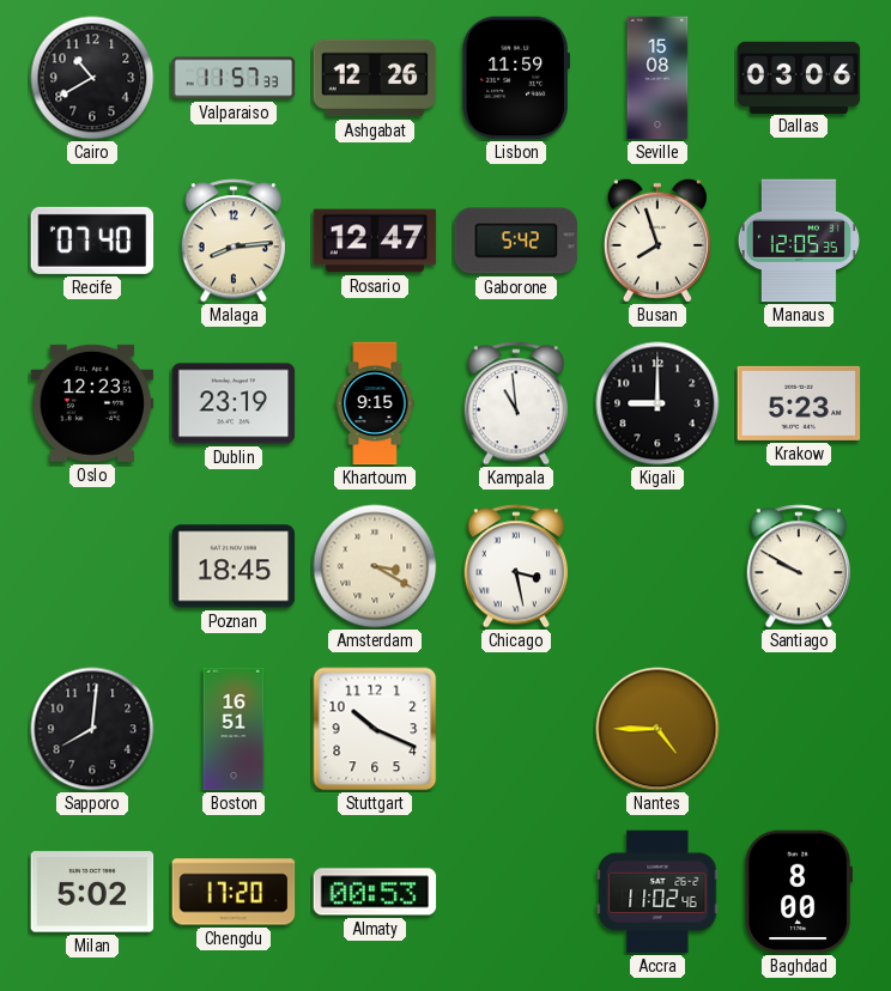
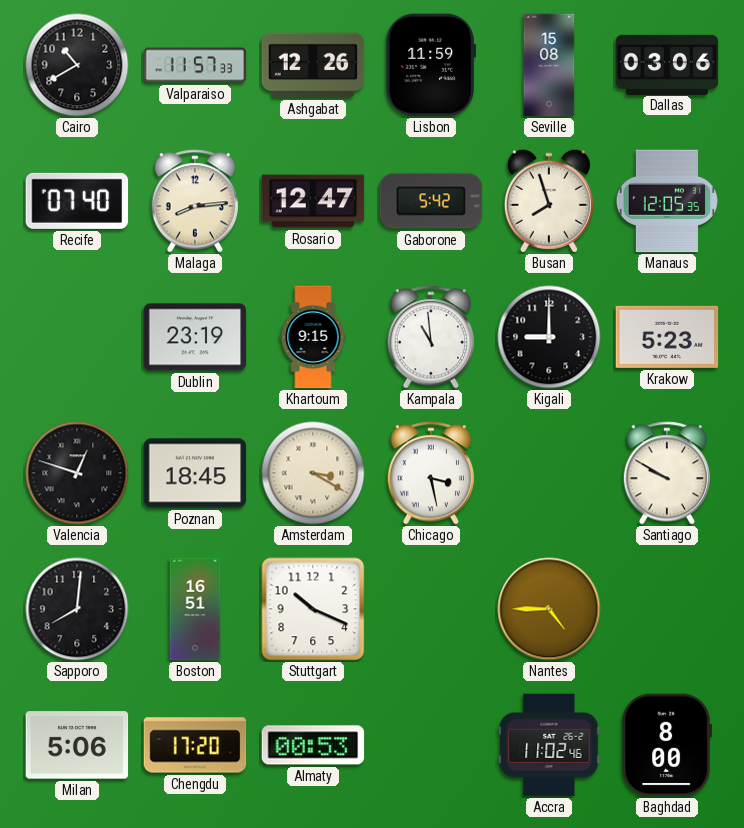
Oslo: 12:23 -> none
Valencia: none -> 12:48
Milan: 5:02 -> 5:06
